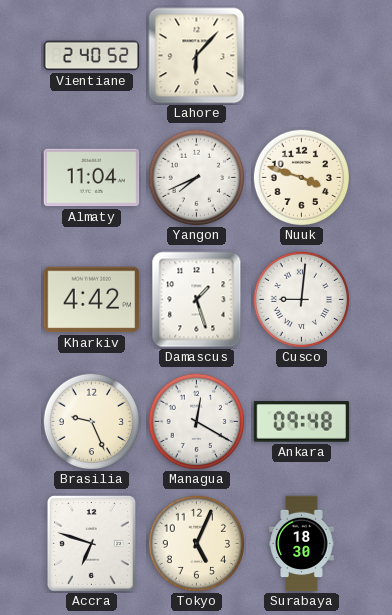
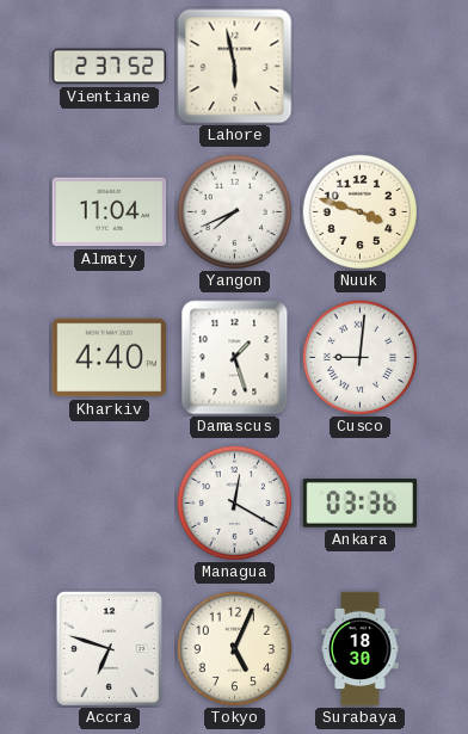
Vientiane: 2:40 -> 2:37
Lahore: 6:07 -> 5:58
Kharkiv: 4:42 -> 4:40
Brasilia: 9:26 -> none
Ankara: 09:48 -> 03:36
